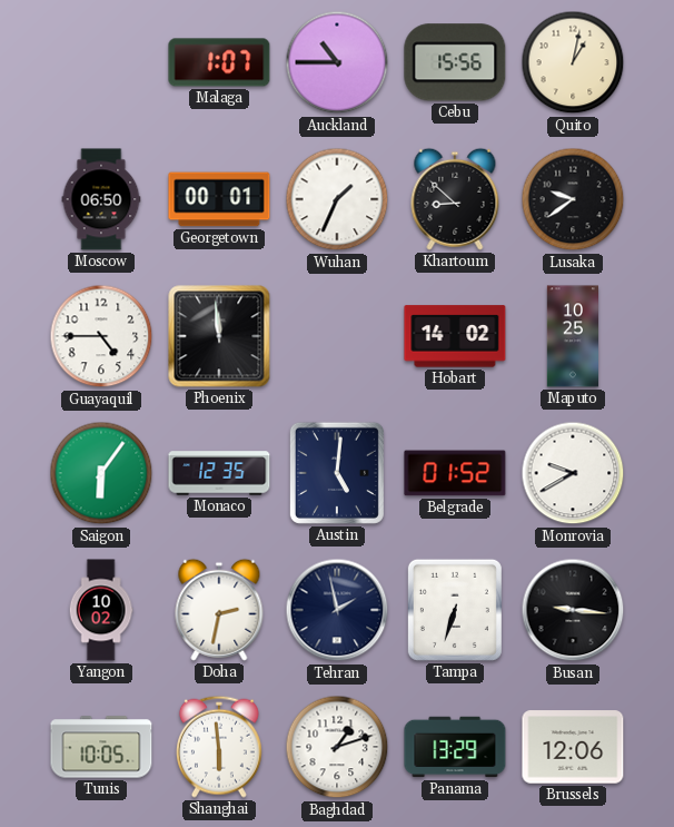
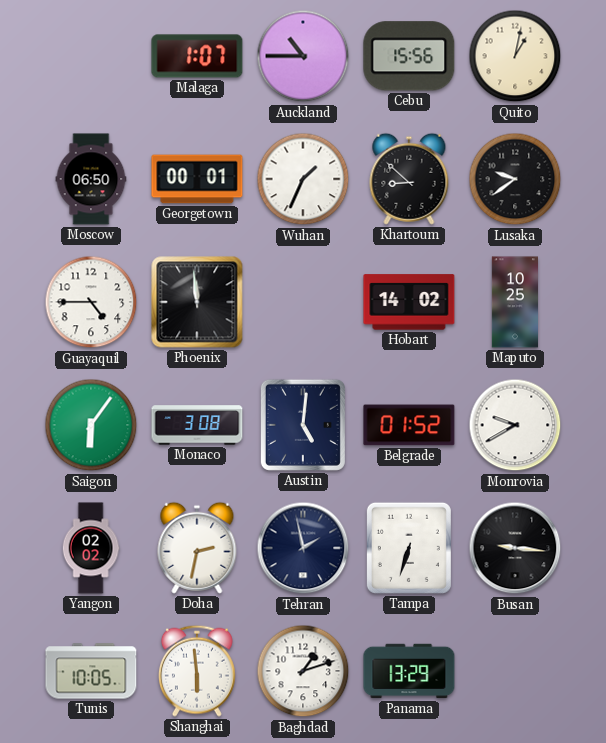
Monaco: 12:35 -> 3:08
Yangon: 10:02 -> 02:02
Brussels: 12:06 -> none
